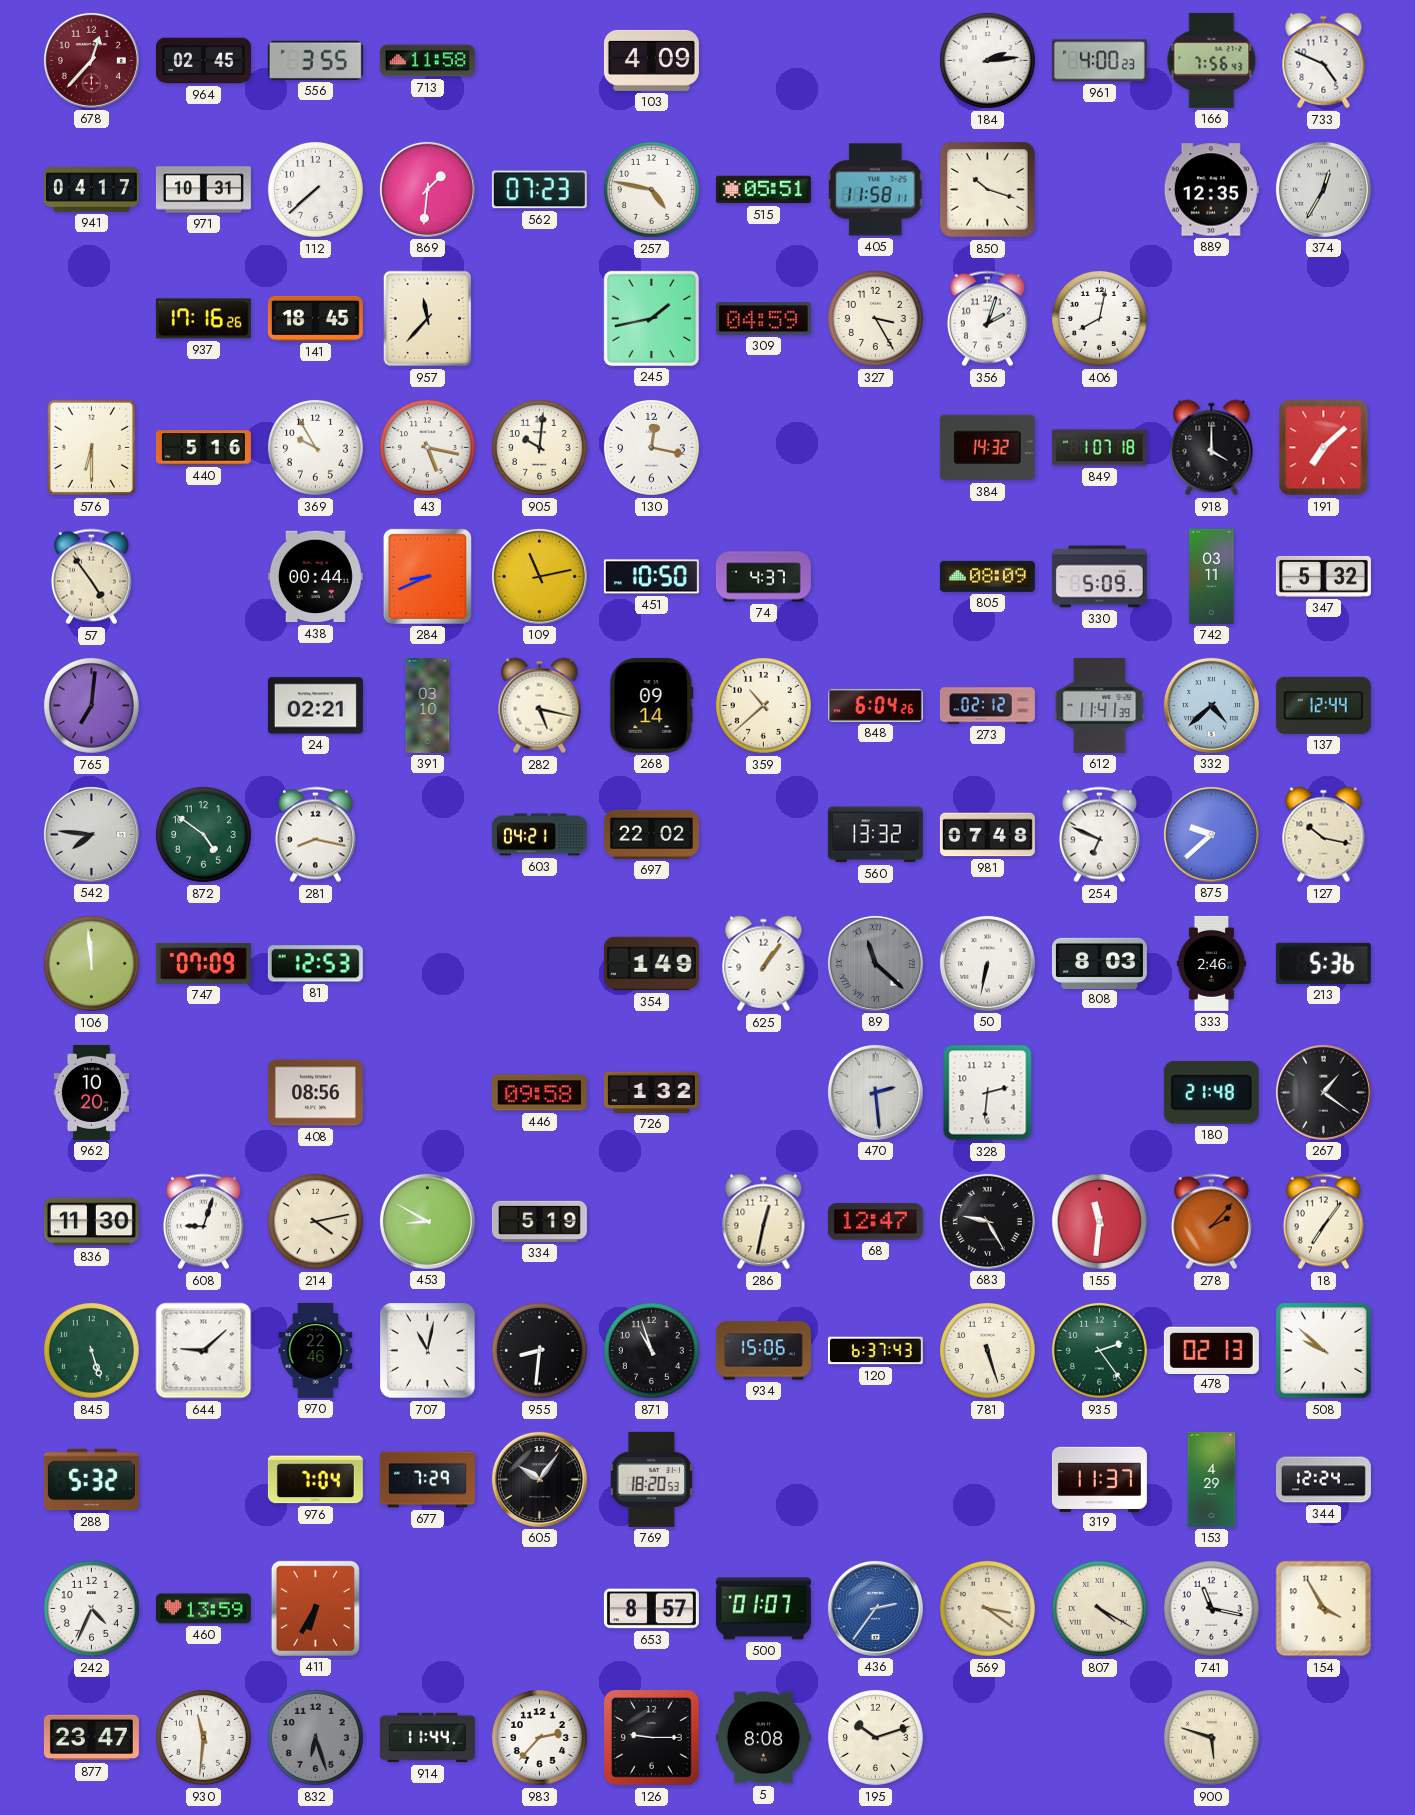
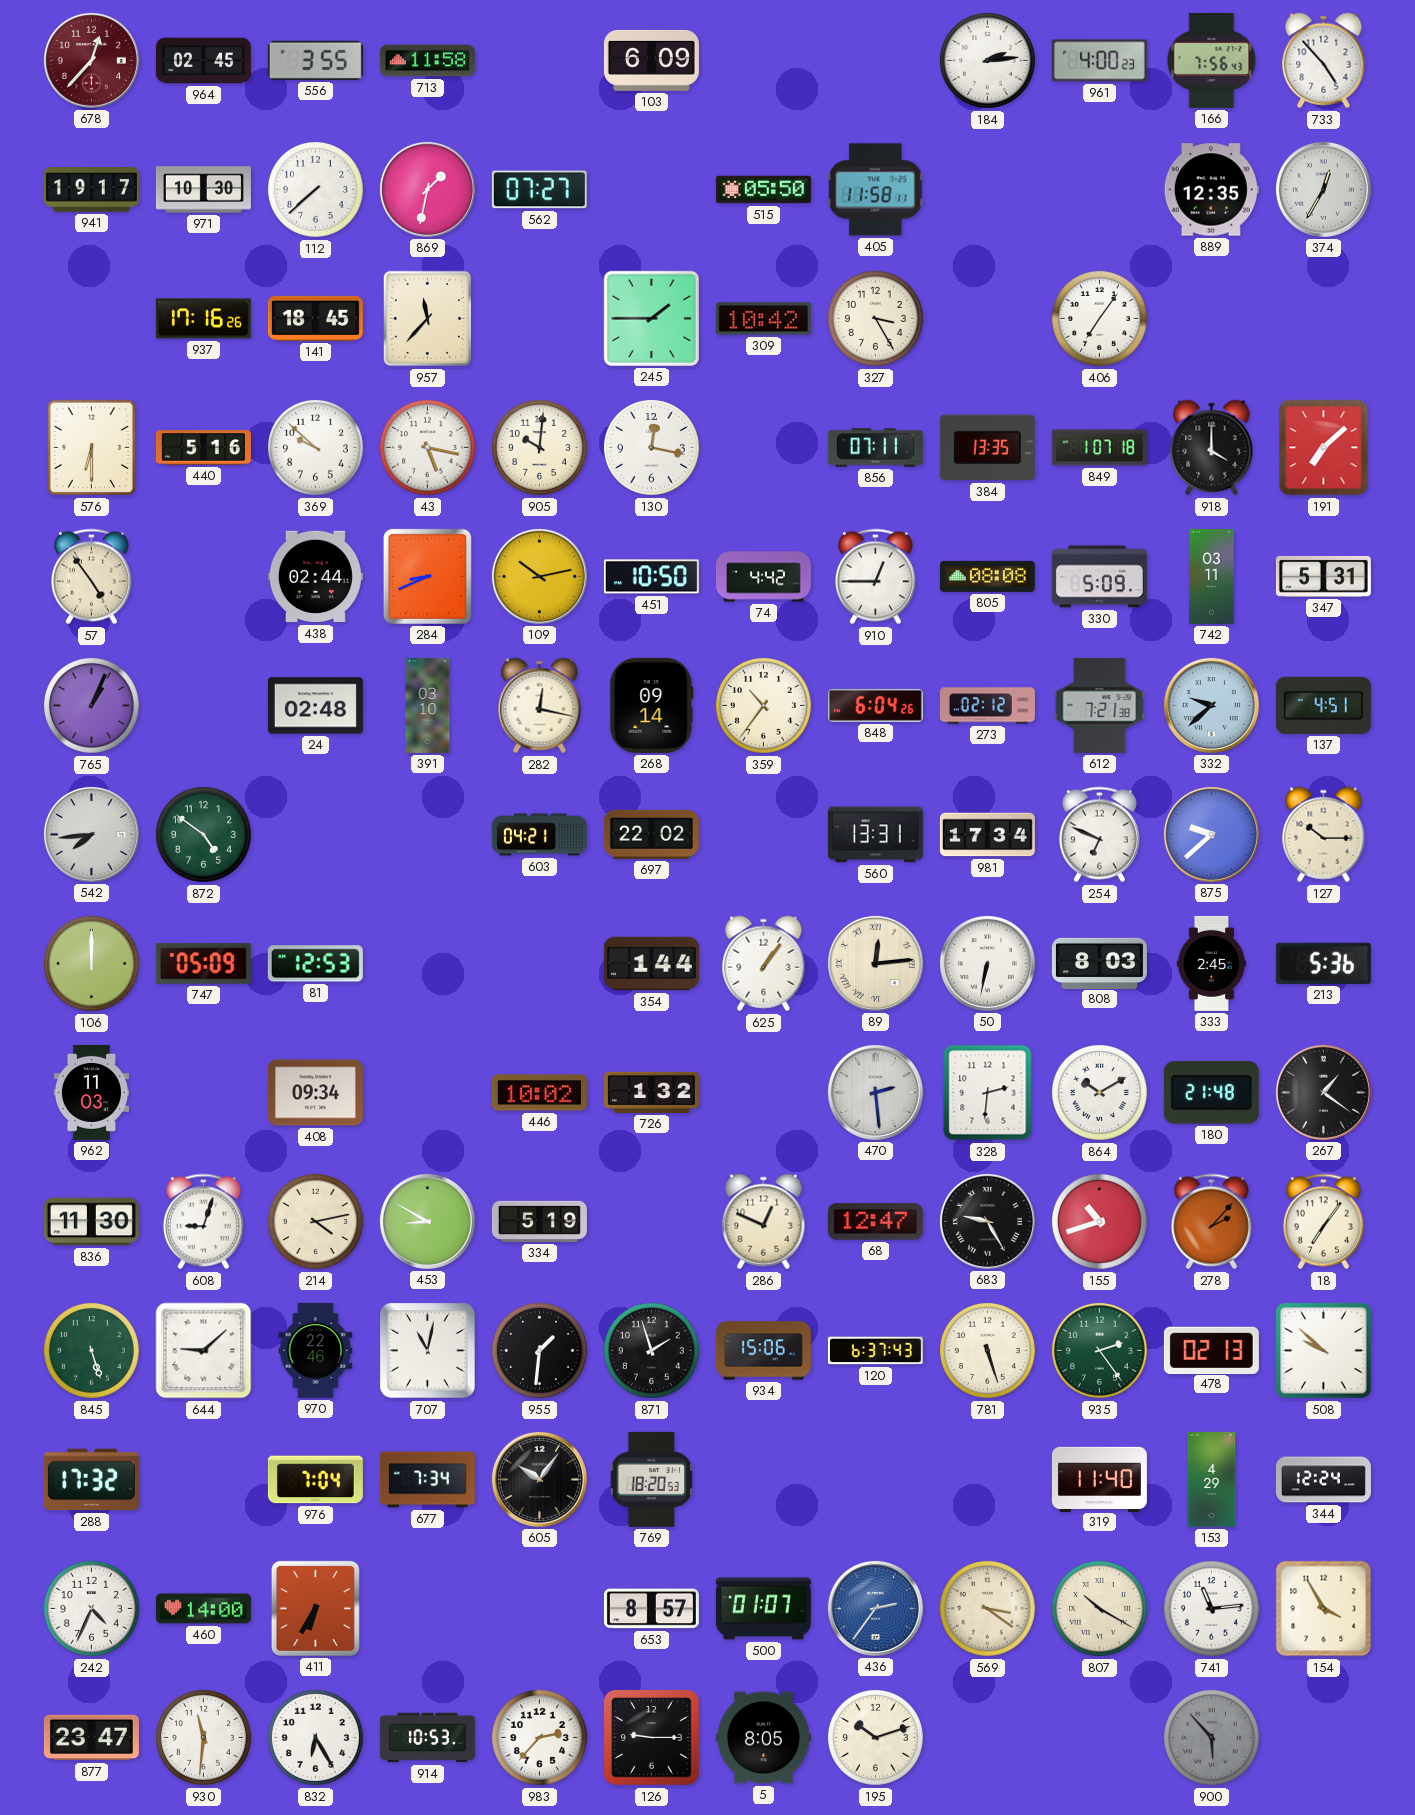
103: 4:09 -> 6:09
733: 4:49 -> 4:53
941: 04:17 -> 19:17
971: 10:31 -> 10:30
869: 1:31 -> 1:32
562: 07:23 -> 07:27
257: 4:47 -> none
515: 05:51 -> 05:50
850: 10:18 -> none
245: 1:43 -> 1:45
309: 04:59 -> 10:42
356: 2:03 -> none
406: 8:02 -> 7:06
369: 9:55 -> 9:52
856: none -> 07:11
384: 14:32 -> 13:35
438: 00:44 -> 02:44
109: 11:13 -> 10:13
74: 4:37 -> 4:42
910: none -> 12:45
805: 08:09 -> 08:08
347: 5:32 -> 5:31
765: 7:01 -> 1:04
24: 02:21 -> 02:48
282: 5:17 -> 12:17
359: 10:38 -> 10:36
612: 11:41 -> 7:21
332: 4:38 -> 9:38
137: 12:44 -> 4:51
542: 7:46 -> 7:44
281: 8:17 -> none
560: 13:32 -> 13:31
981: 07:48 -> 17:34
127: 10:17 -> 10:15
106: 11:59 -> 12:00
747: 07:09 -> 05:09
354: 1:49 -> 1:44
89: 11:22 -> 12:14
89 dial: grey -> cream
333: 2:46 -> 2:45
962: 10:20 -> 11:03
408: 08:56 -> 09:34
446: 09:58 -> 10:02
864: none -> 10:10
286: 12:32 -> 12:49
155: 11:31 -> 10:42
955: 8:31 -> 1:31
871: 10:57 -> 1:57
288: 5:32 -> 17:32
677: 7:29 -> 7:34
319: 11:37 -> 11:40
460: 13:59 -> 14:00
807: 4:20 -> 10:20
741: 11:17 -> 11:14
832: 6:27 -> 6:25
832 dial: grey -> white
914: 11:44 -> 10:53
5: 8:08 -> 8:05
900: 5:48 -> 5:53
900 dial: cream -> grey
